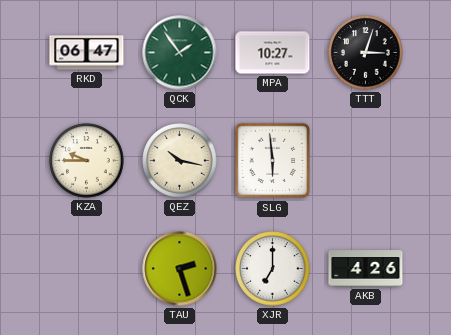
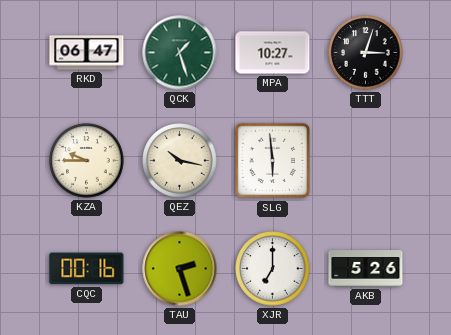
QCK: 1:54 -> 1:27
CQC: none -> 00:16
AKB: 4:26 -> 5:26
